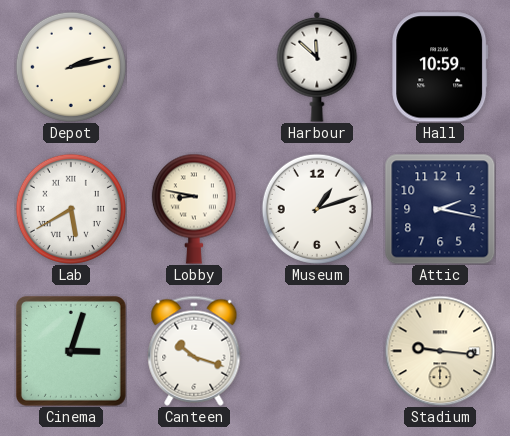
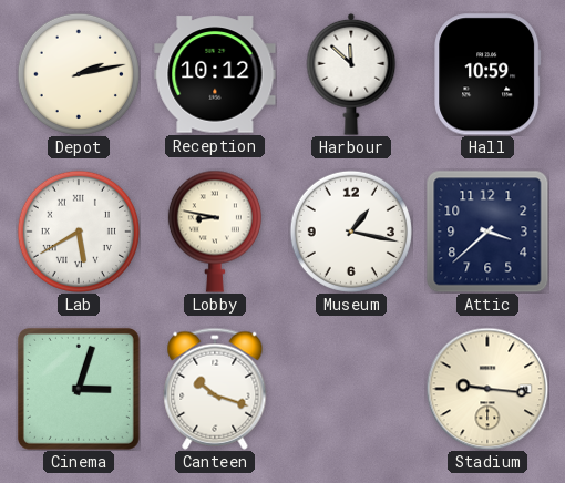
Reception: none -> 10:12
Museum: 1:12 -> 1:17
Attic: 2:17 -> 3:38
